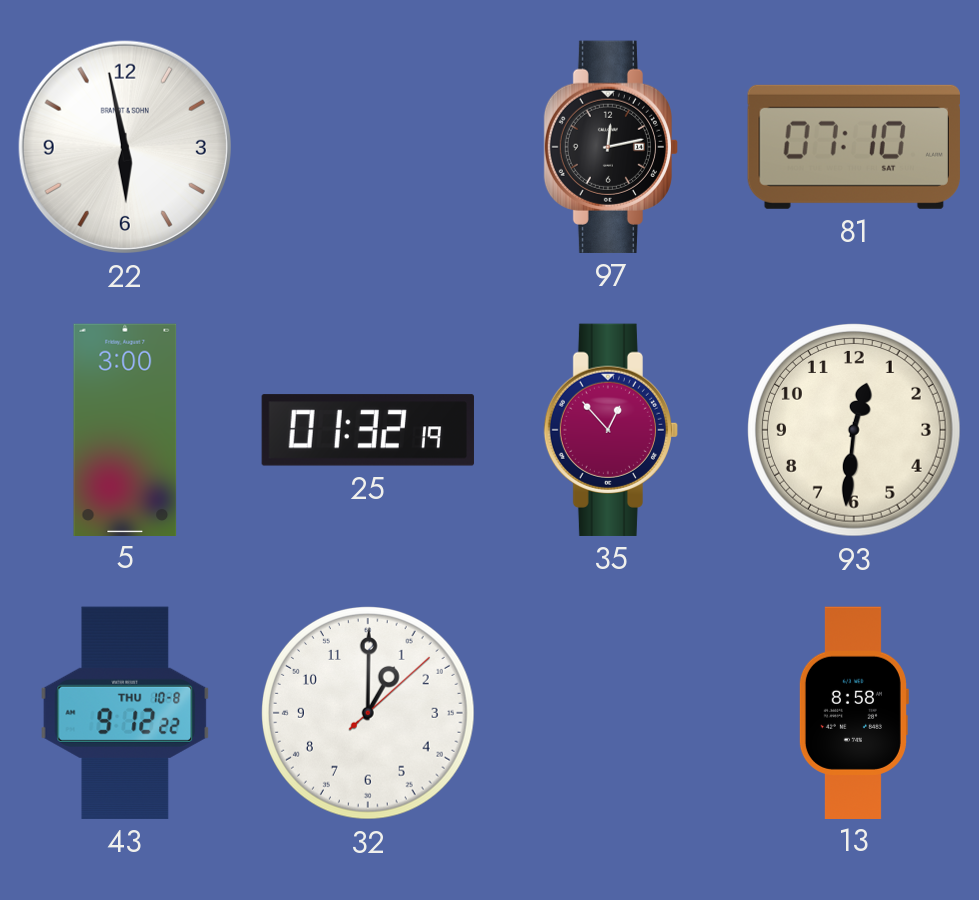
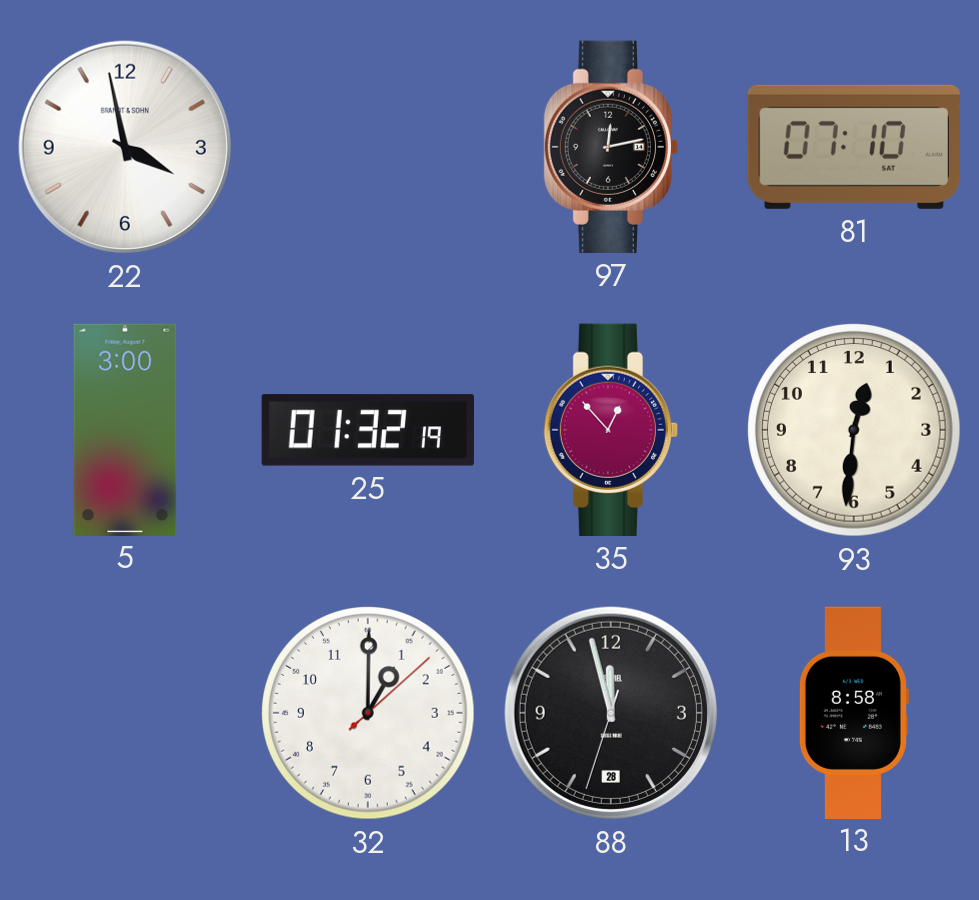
22: 5:58 -> 3:58
43: 9:12 -> none
88: none -> 11:57
